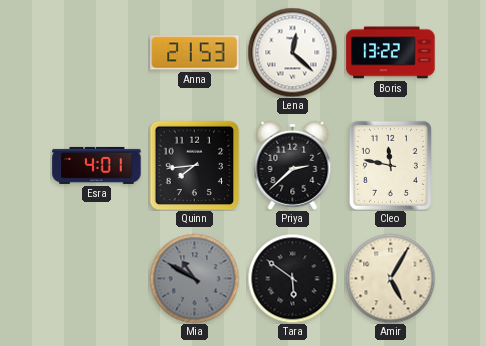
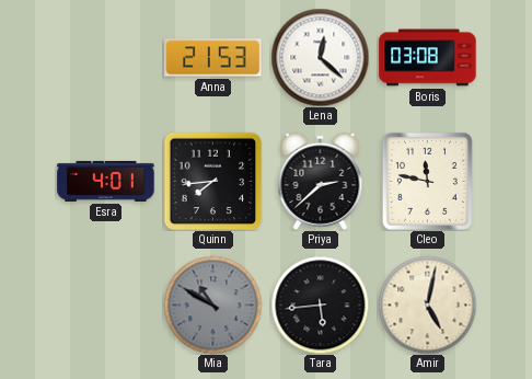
Boris: 13:22 -> 03:08
Tara: 5:51 -> 5:44
Amir: 5:05 -> 5:02
